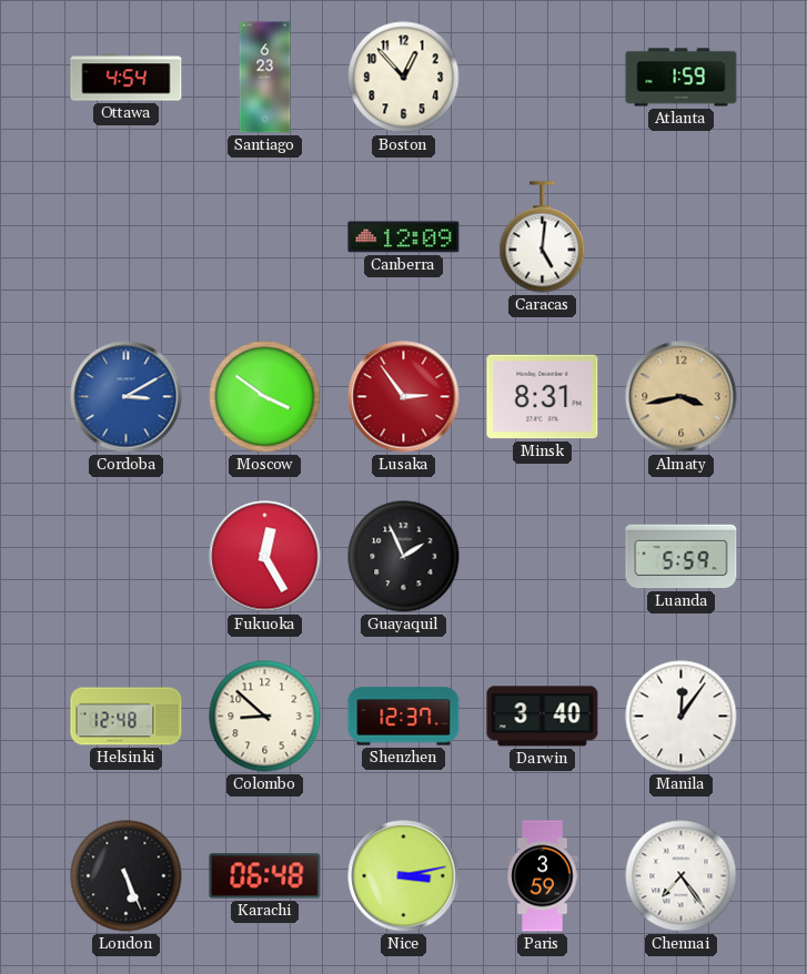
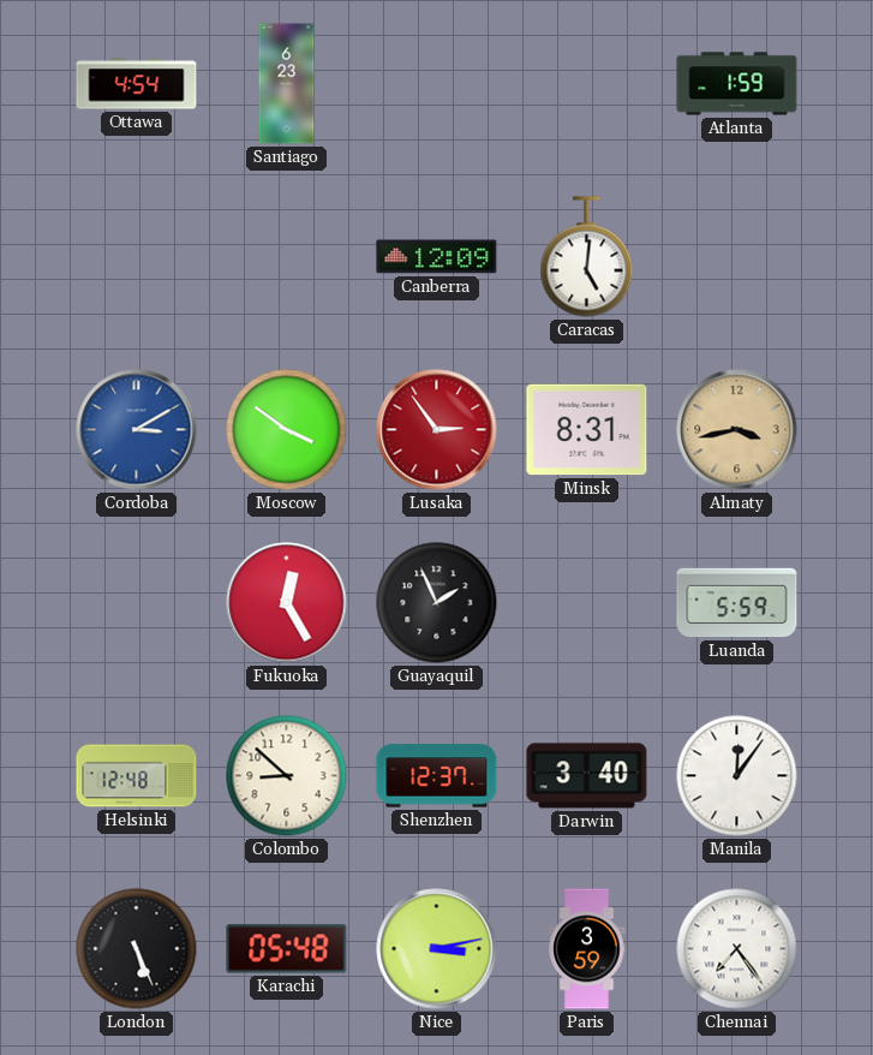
Boston: 12:53 -> none
Karachi: 06:48 -> 05:48
